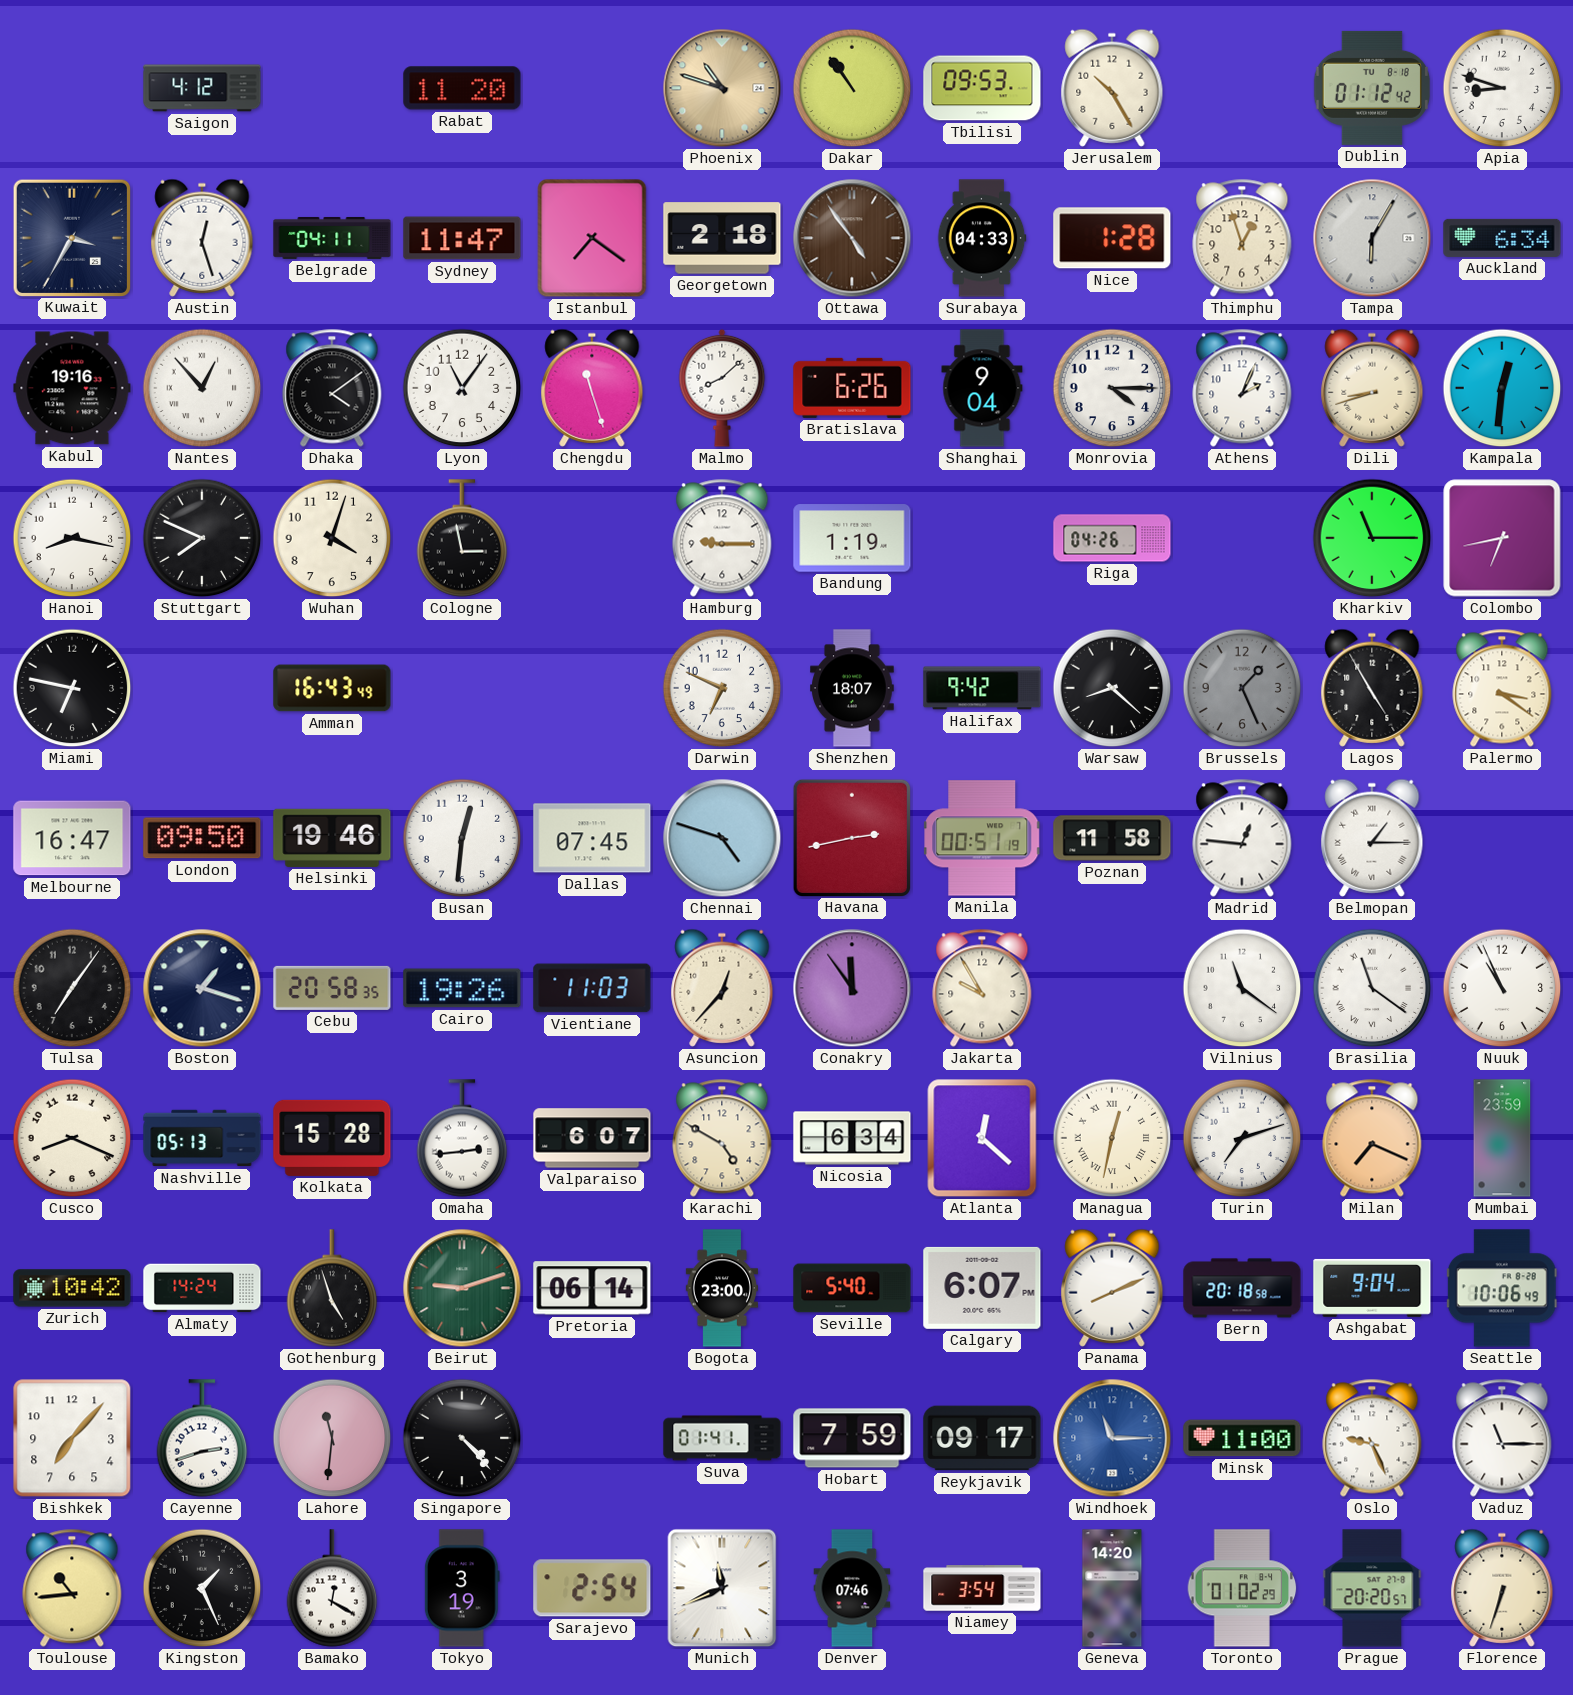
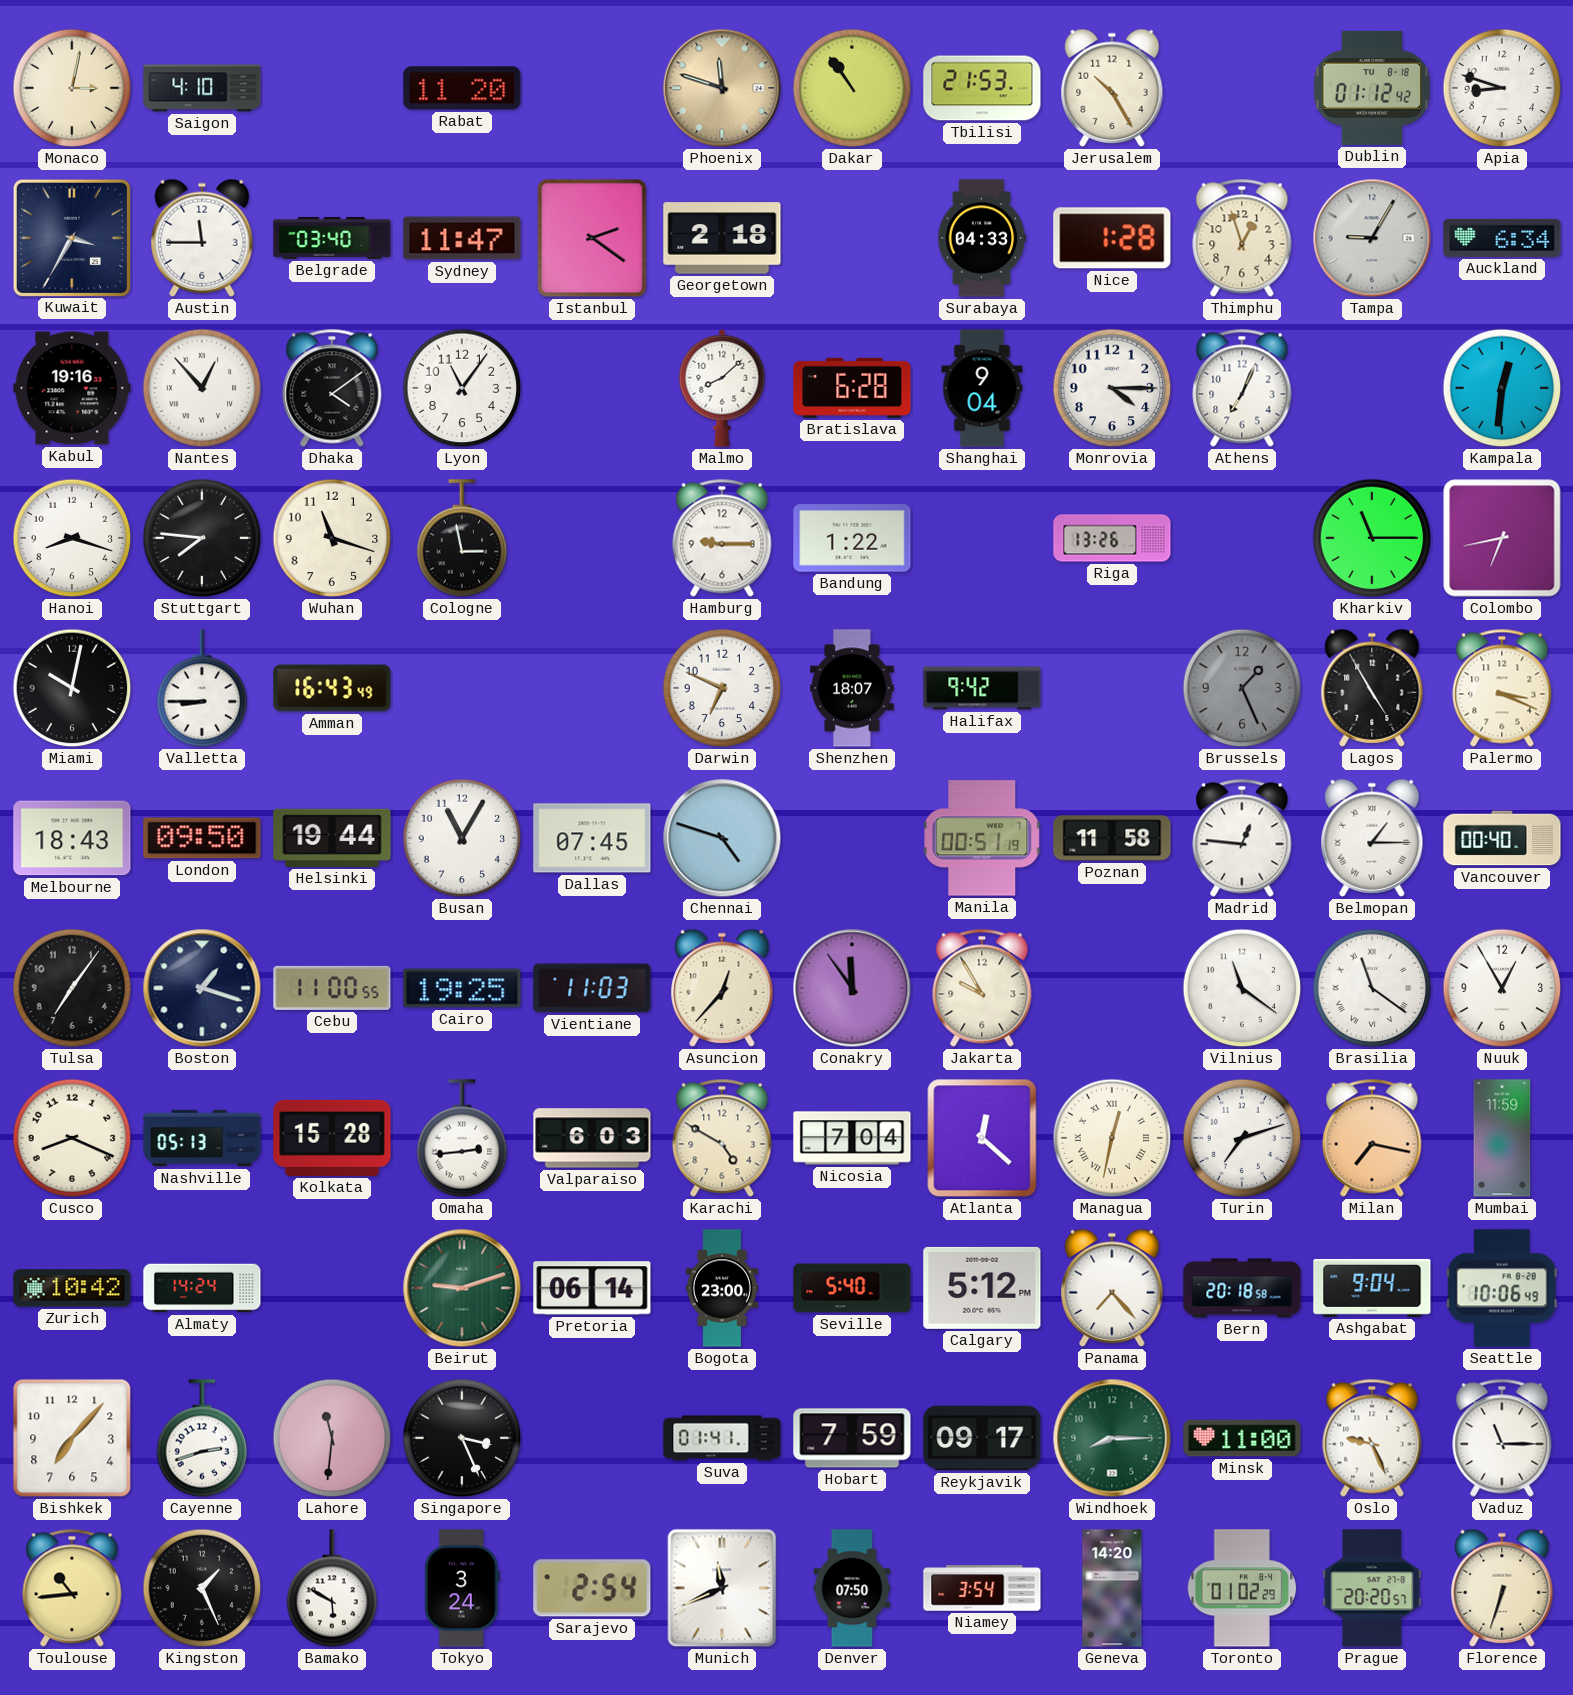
Monaco: none -> 3:02
Saigon: 4:12 -> 4:10
Phoenix: 10:48 -> 11:48
Tbilisi: 09:53 -> 21:53
Austin: 12:27 -> 11:45
Belgrade: 04:11 -> 03:40
Istanbul: 7:21 -> 2:21
Ottawa: 4:54 -> none
Tampa: 6:05 -> 9:05
Chengdu: 11:27 -> none
Bratislava: 6:26 -> 6:28
Athens: 2:04 -> 7:04
Dili: 8:42 -> none
Hanoi: 8:17 -> 8:18
Stuttgart: 7:49 -> 7:46
Wuhan: 4:03 -> 11:18
Bandung: 1:19 -> 1:22
Riga: 04:26 -> 13:26
Miami: 6:47 -> 10:02
Valletta: none -> 8:45
Warsaw: 8:22 -> none
Palermo: 3:21 -> 3:19
Melbourne: 16:47 -> 18:43
Helsinki: 19:46 -> 19:44
Busan: 12:31 -> 11:05
Havana: 2:43 -> none
Vancouver: none -> 00:40
Cebu: 20:58 -> 11:00
Cairo: 19:26 -> 19:25
Nuuk: 10:56 -> 12:55
Valparaiso: 6:07 -> 6:03
Nicosia: 6:34 -> 7:04
Milan: 7:19 -> 7:17
Mumbai: 23:59 -> 11:59
Gothenburg: 4:57 -> none
Calgary: 6:07 -> 5:12
Panama: 8:11 -> 7:23
Singapore: 4:23 -> 3:26
Windhoek: 11:15 -> 8:15
Windhoek dial: blue -> green
Bamako: 12:20 -> 5:50
Tokyo: 3:19 -> 3:24
Denver: 07:46 -> 07:50
